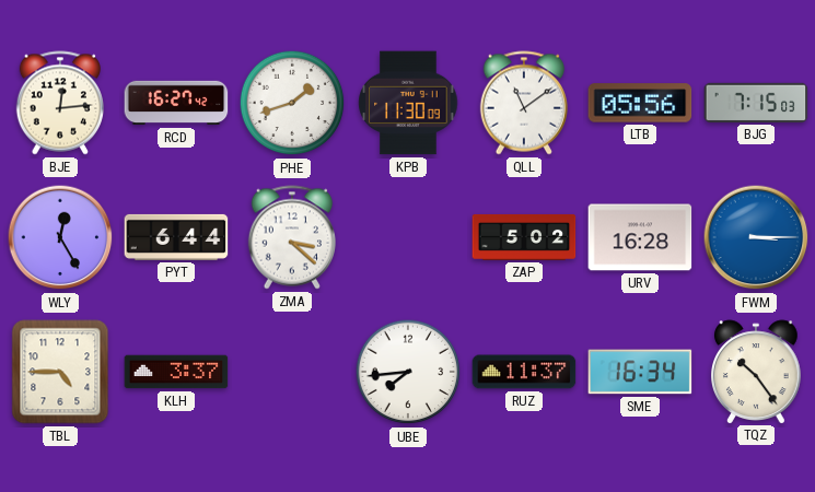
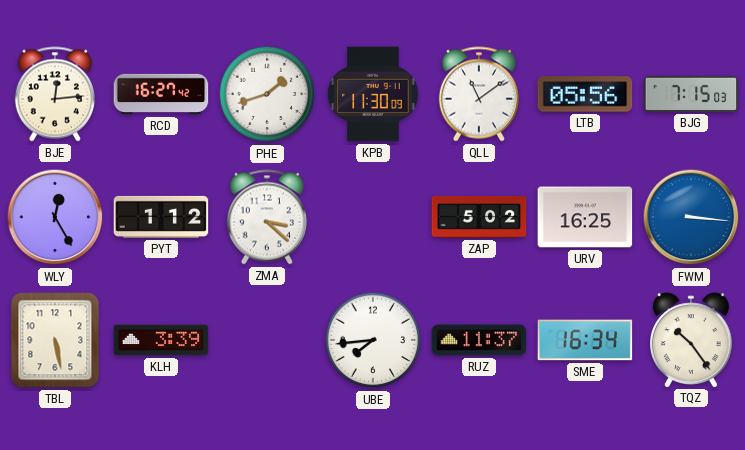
PYT: 6:44 -> 1:12
URV: 16:28 -> 16:25
FWM: 3:15 -> 3:16
TBL: 4:45 -> 5:28
KLH: 3:37 -> 3:39
